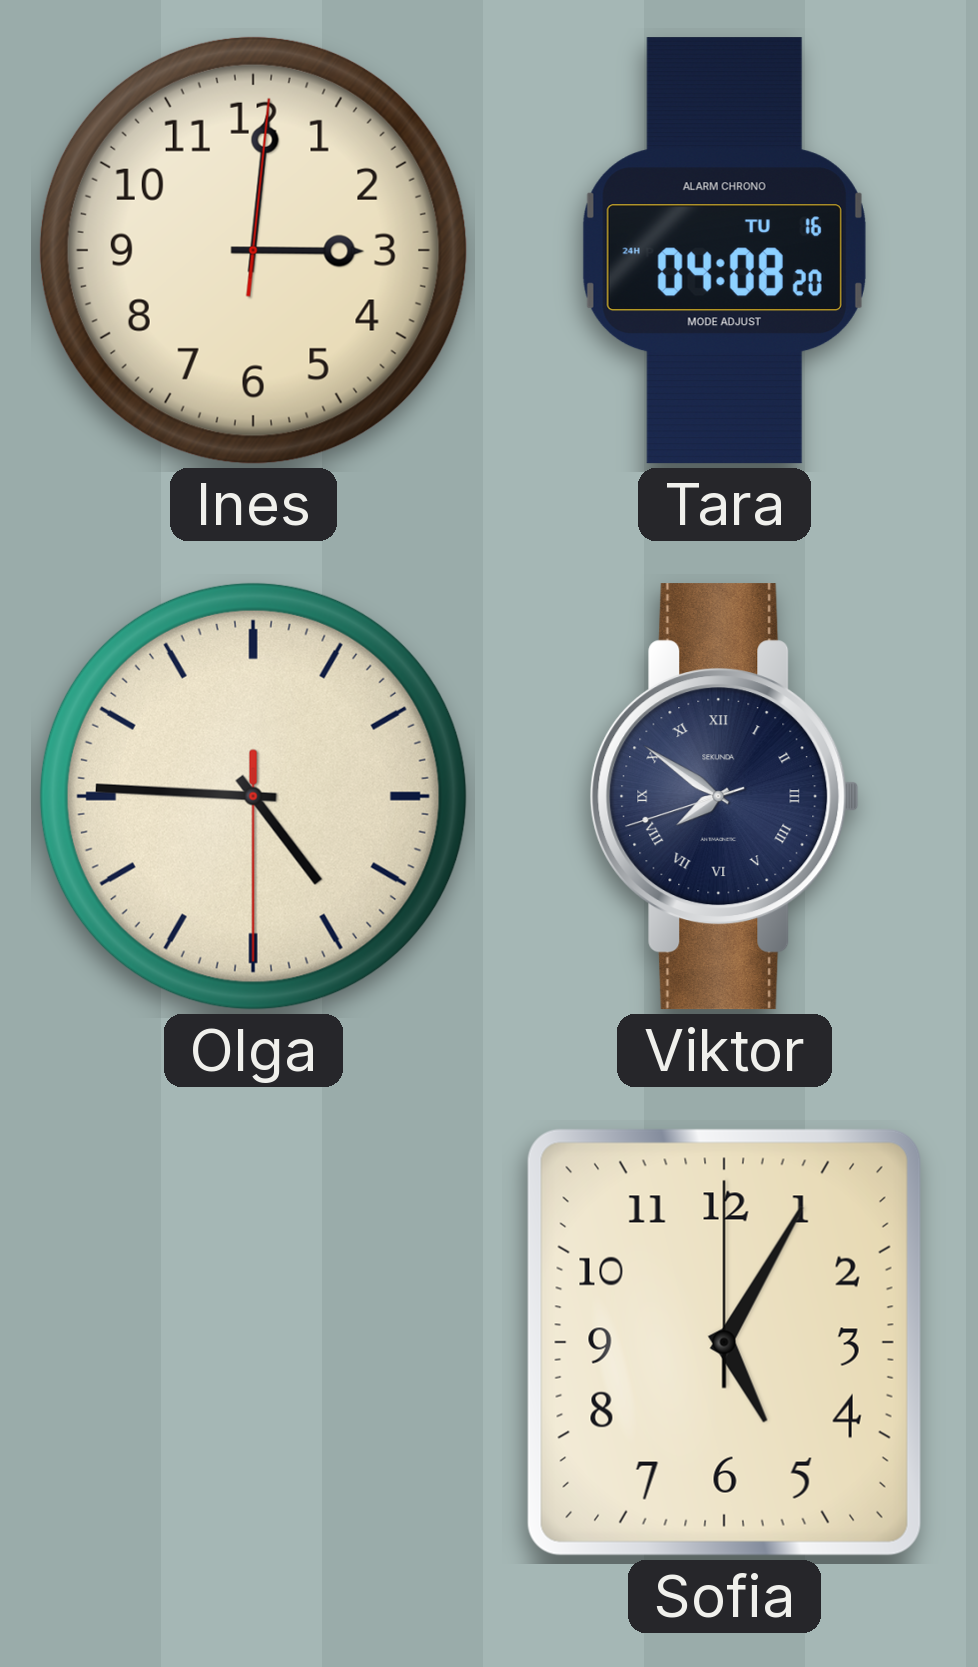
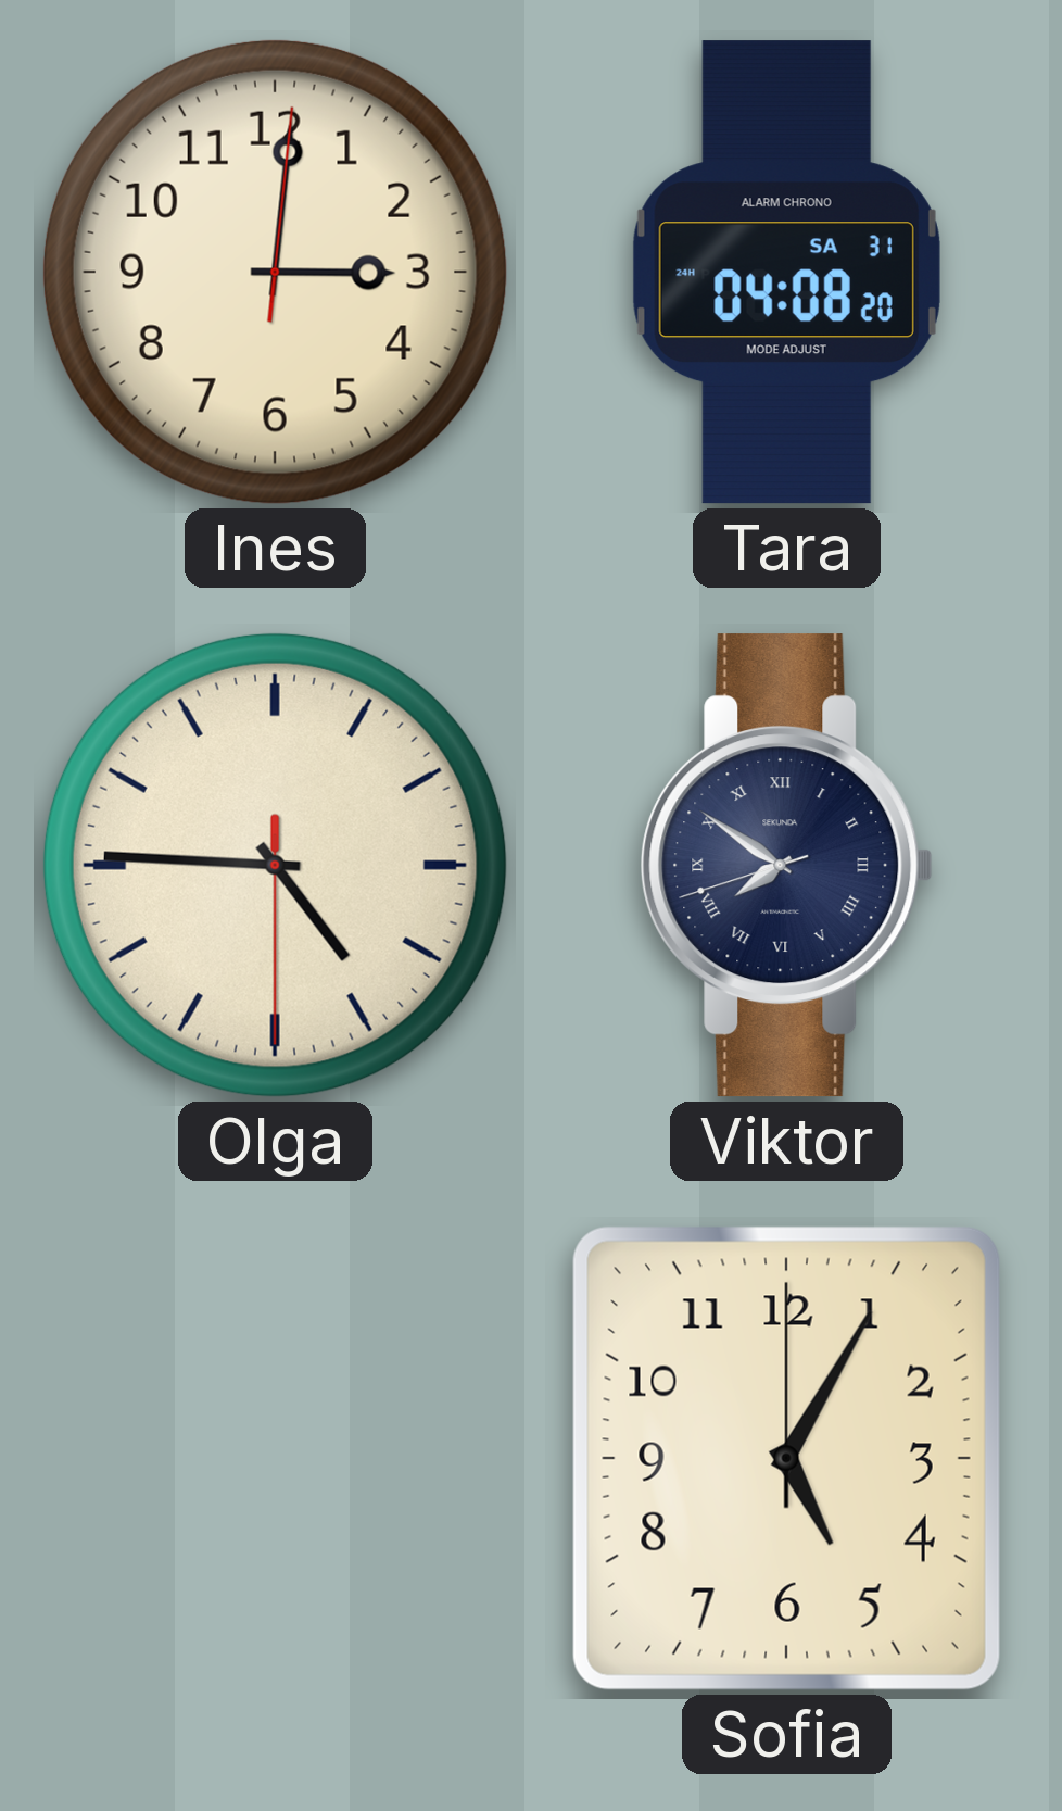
Tara date: TU 16 -> SA 31
